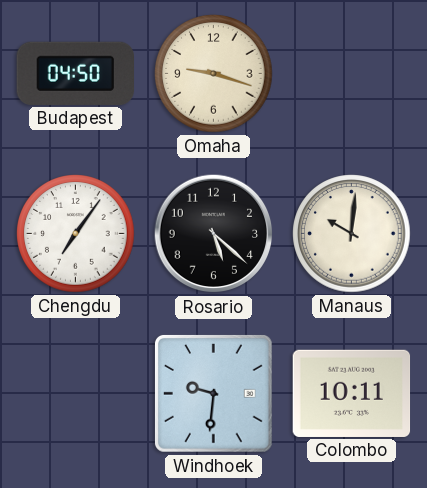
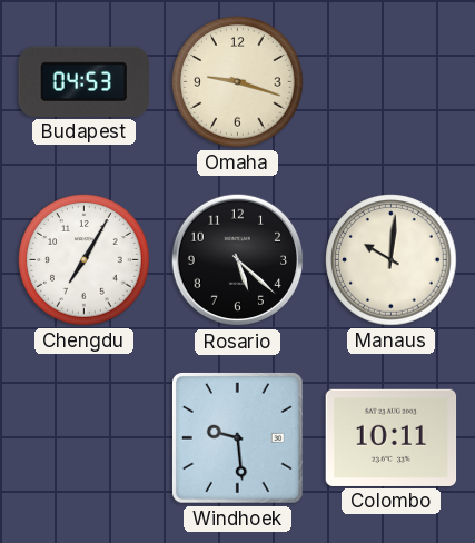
Budapest: 04:50 -> 04:53
Chengdu: 7:06 -> 7:05
Windhoek: 9:31 -> 9:29
